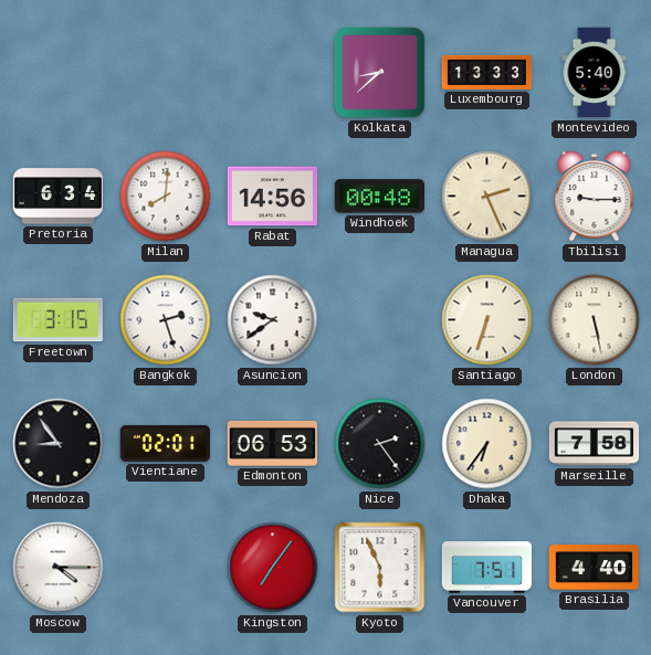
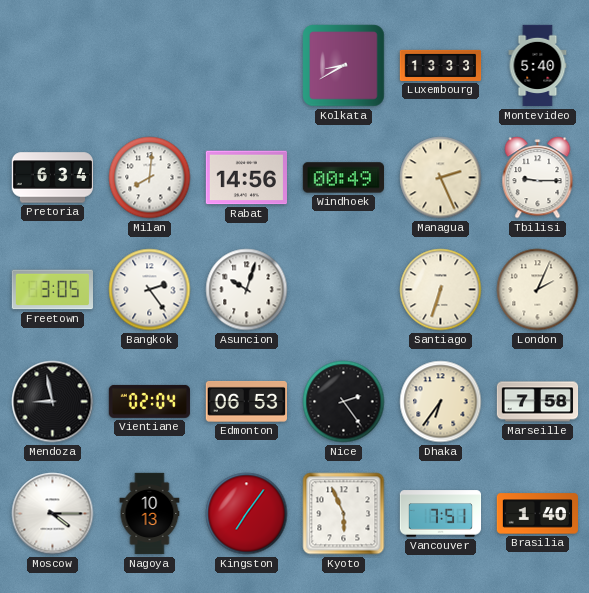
Kolkata: 8:38 -> 8:40
Windhoek: 00:48 -> 00:49
Freetown: 3:15 -> 3:05
Bangkok: 2:27 -> 2:24
Asuncion: 9:39 -> 10:03
London: 5:28 -> 2:04
Mendoza: 8:54 -> 8:58
Vientiane: 02:01 -> 02:04
Nagoya: none -> 10:13
Brasilia: 4:40 -> 1:40
